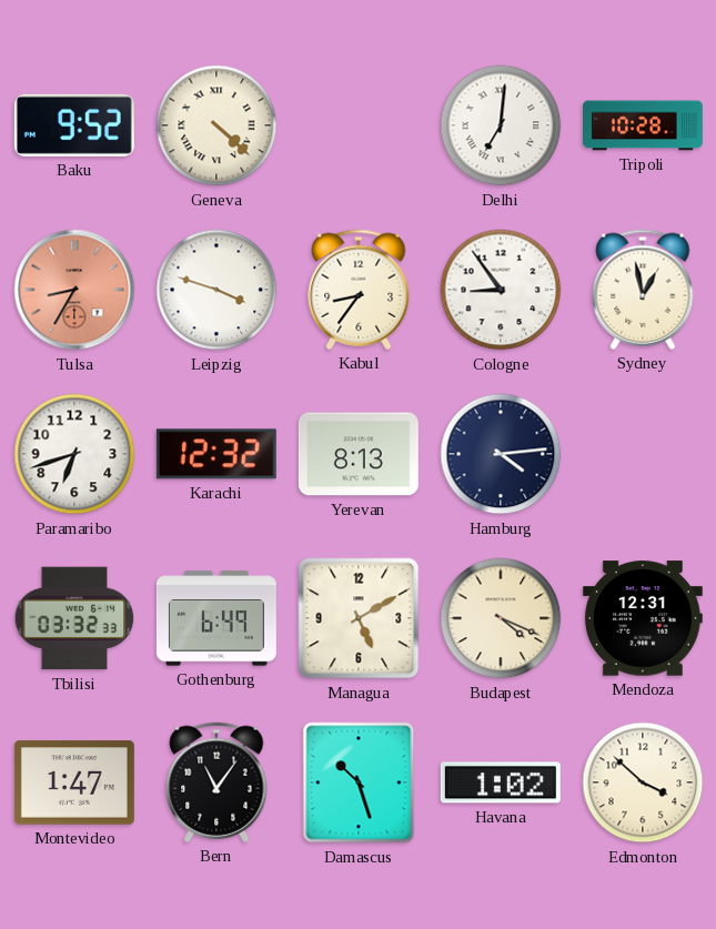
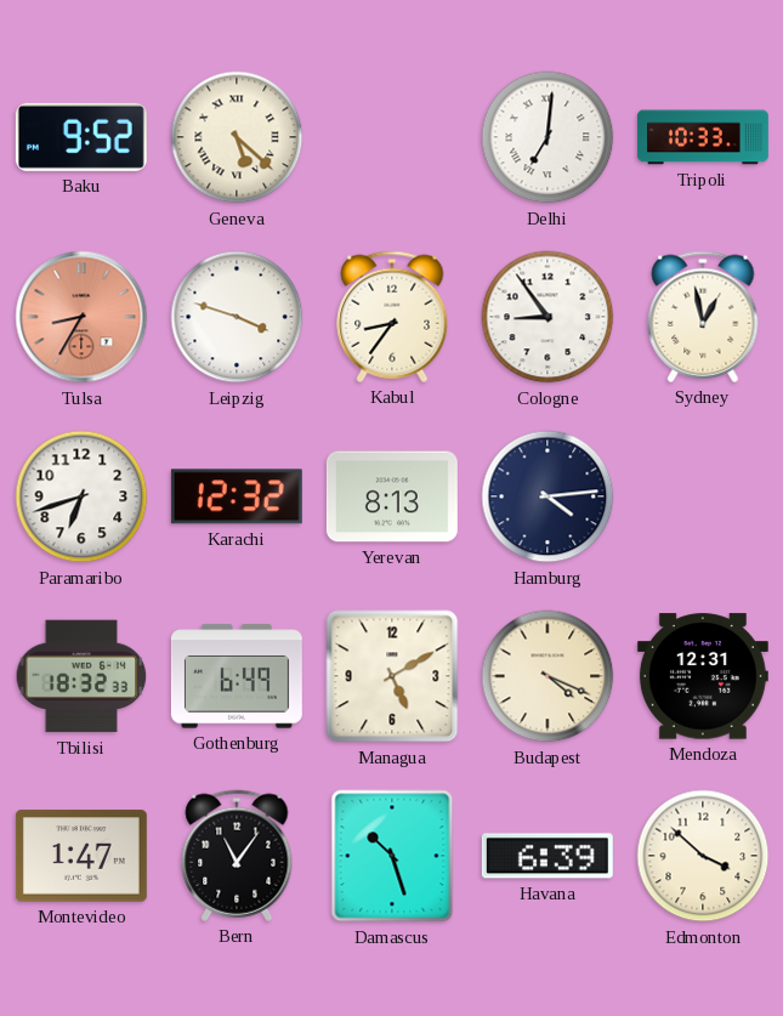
Geneva: 4:22 -> 5:22
Tripoli: 10:28 -> 10:33
Tbilisi: 03:32 -> 18:32
Havana: 1:02 -> 6:39
